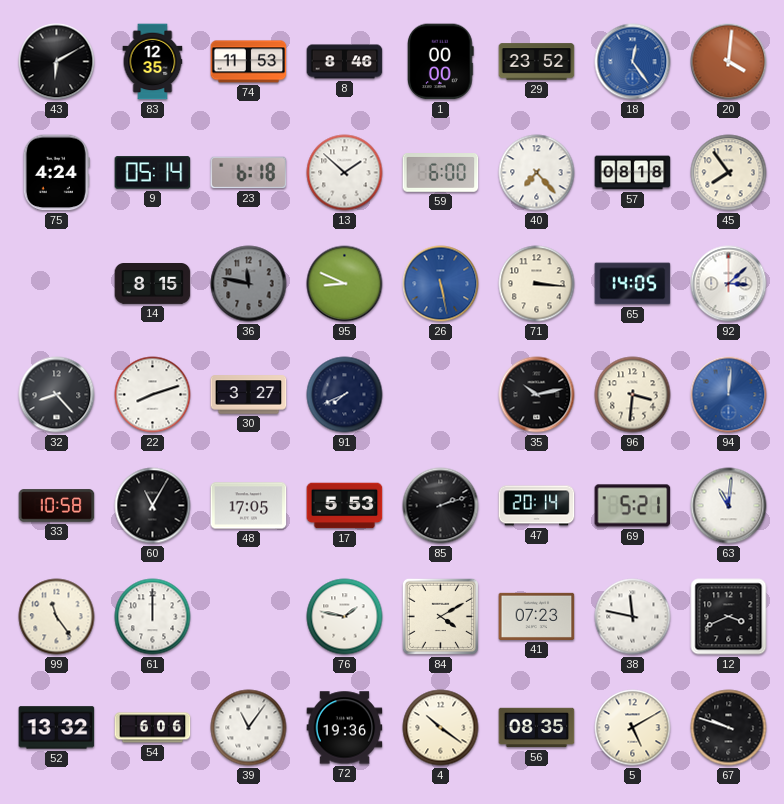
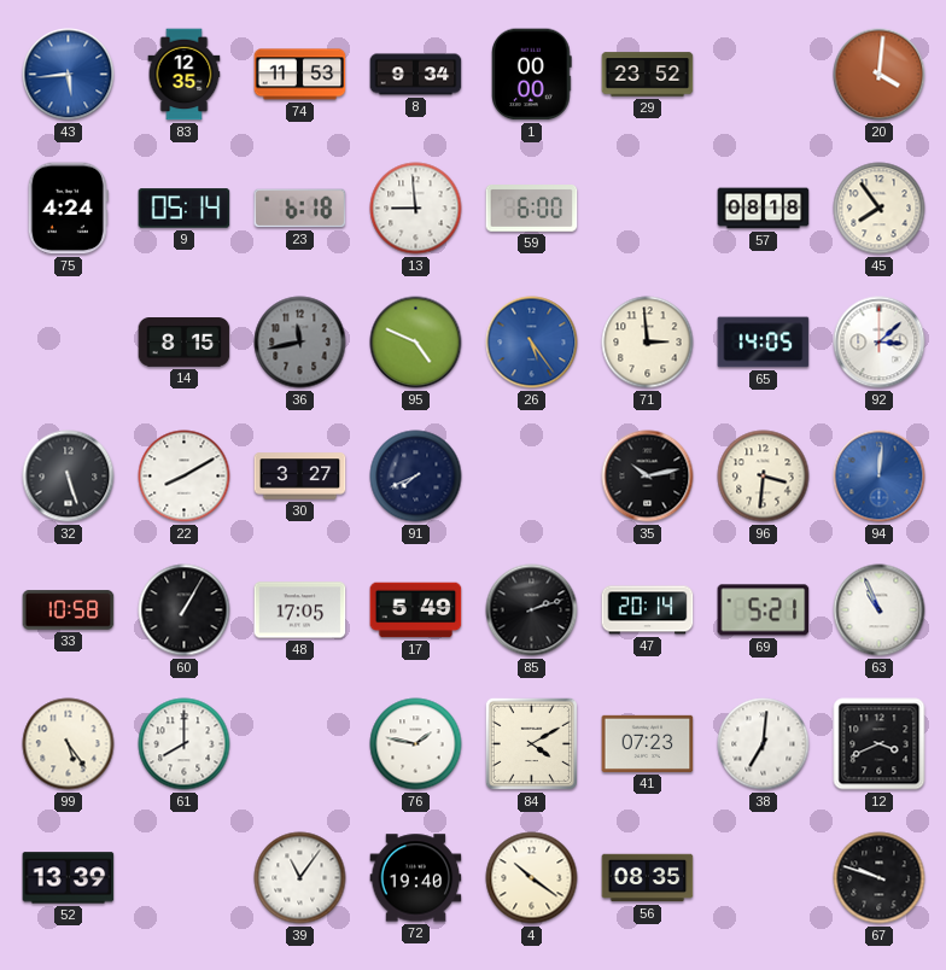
43: 6:10 -> 5:44
43 dial: black -> blue
8: 8:46 -> 9:34
18: 12:24 -> none
13: 1:52 -> 8:59
40: 7:23 -> none
36: 11:47 -> 11:43
95: 8:49 -> 4:49
26: 5:28 -> 5:24
71: 3:16 -> 2:59
32: 8:23 -> 5:27
22: 8:12 -> 8:10
60: 11:05 -> 1:05
17: 5:53 -> 5:49
63: 11:01 -> 10:56
99: 11:24 -> 5:24
61: 12:00 -> 8:00
38: 11:47 -> 7:01
52: 13:32 -> 13:39
54: 6:06 -> none
72: 19:36 -> 19:40
5: 5:10 -> none
